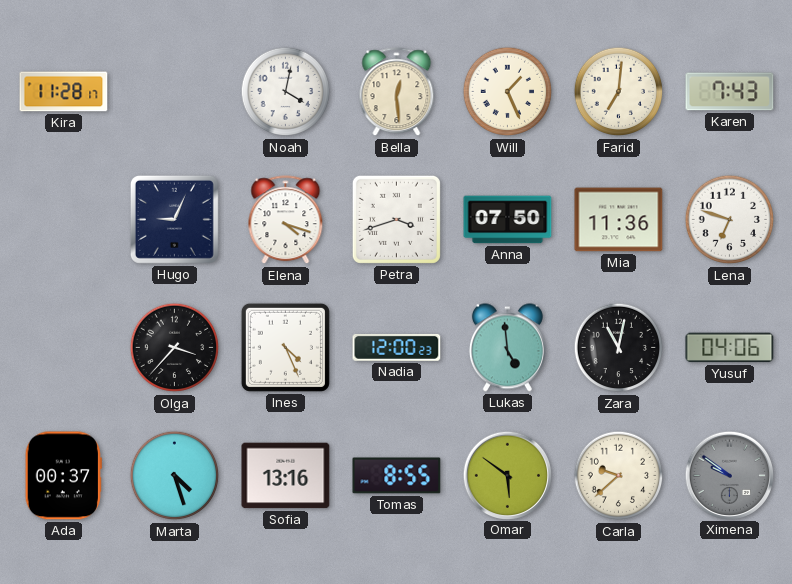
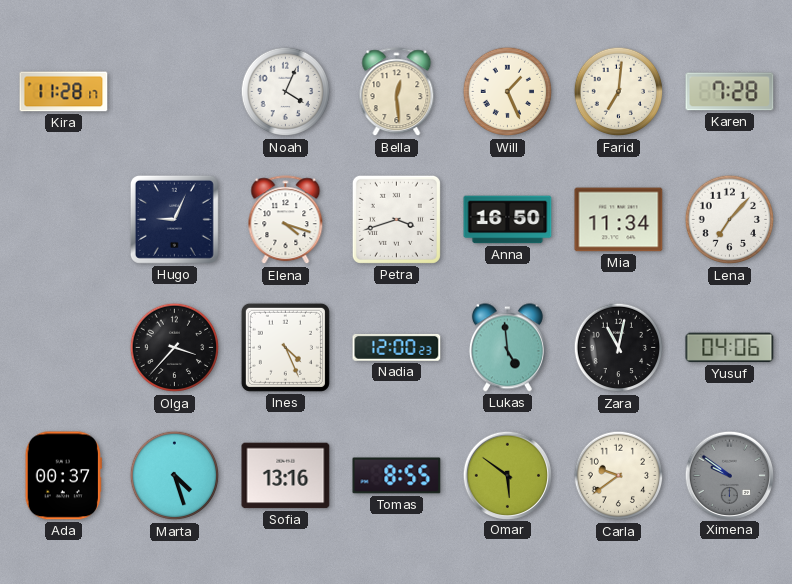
Noah: 4:02 -> 4:04
Karen: 7:43 -> 7:28
Anna: 07:50 -> 16:50
Mia: 11:36 -> 11:34
Lena: 6:48 -> 7:07
Carla: 9:38 -> 9:39
